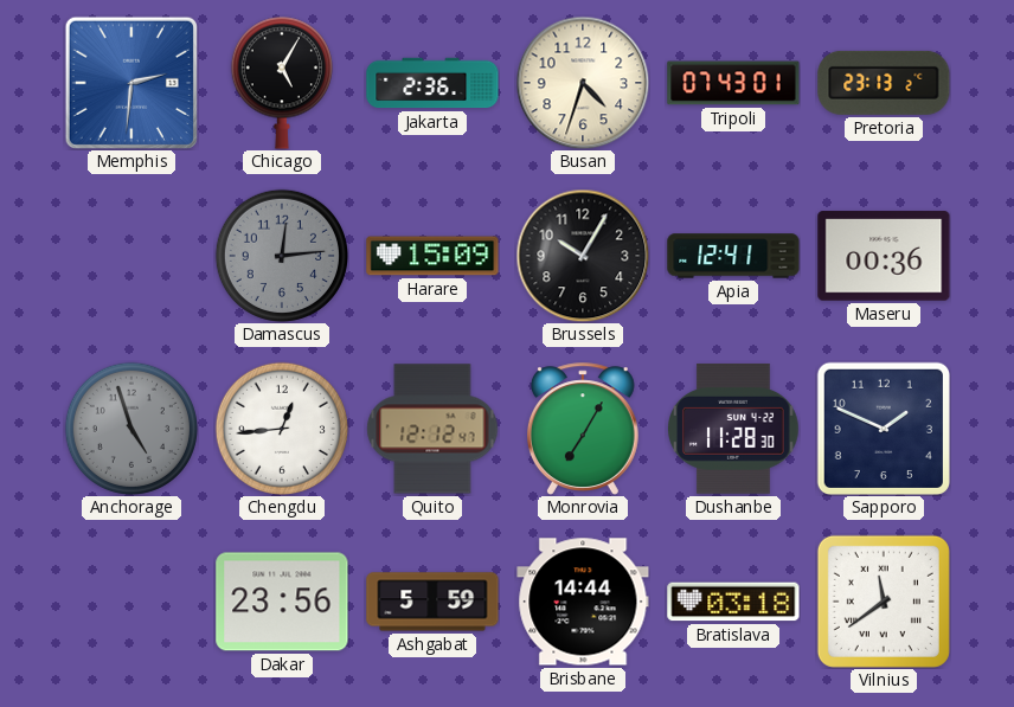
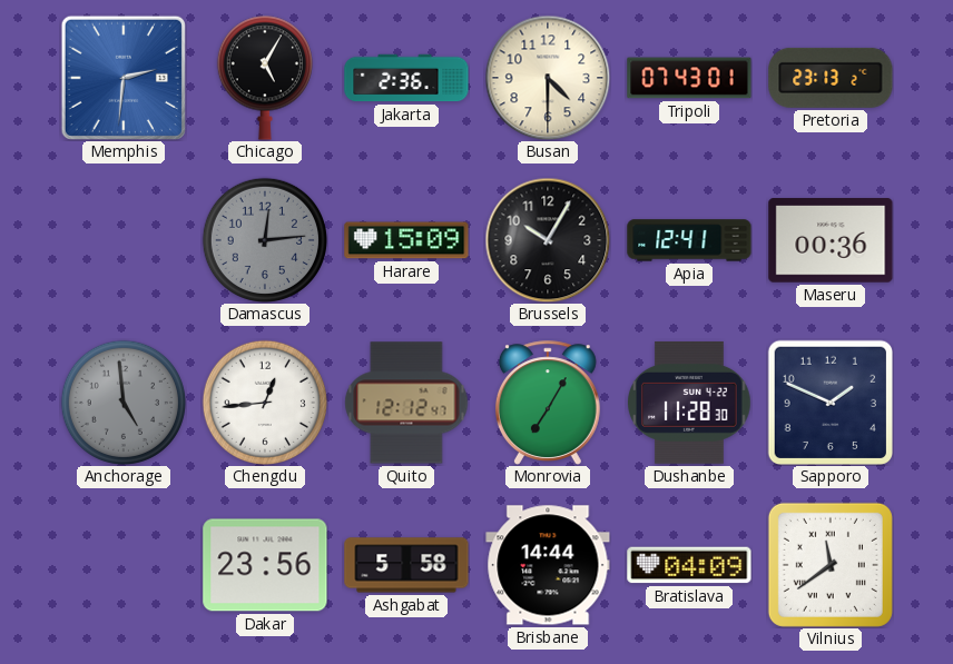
Busan: 4:33 -> 4:30
Anchorage: 4:57 -> 4:59
Ashgabat: 5:59 -> 5:58
Bratislava: 03:18 -> 04:09
